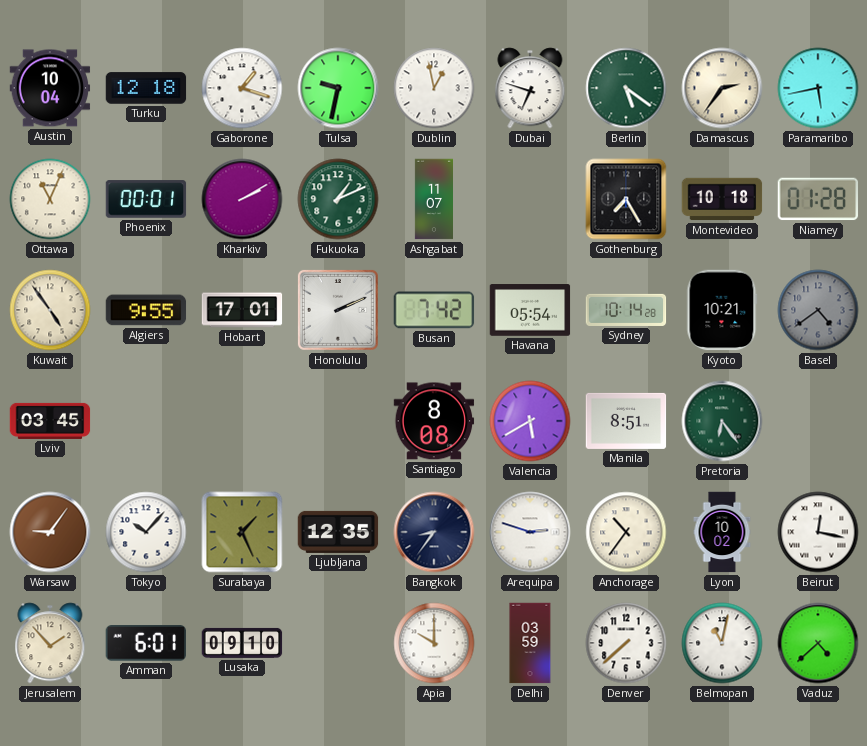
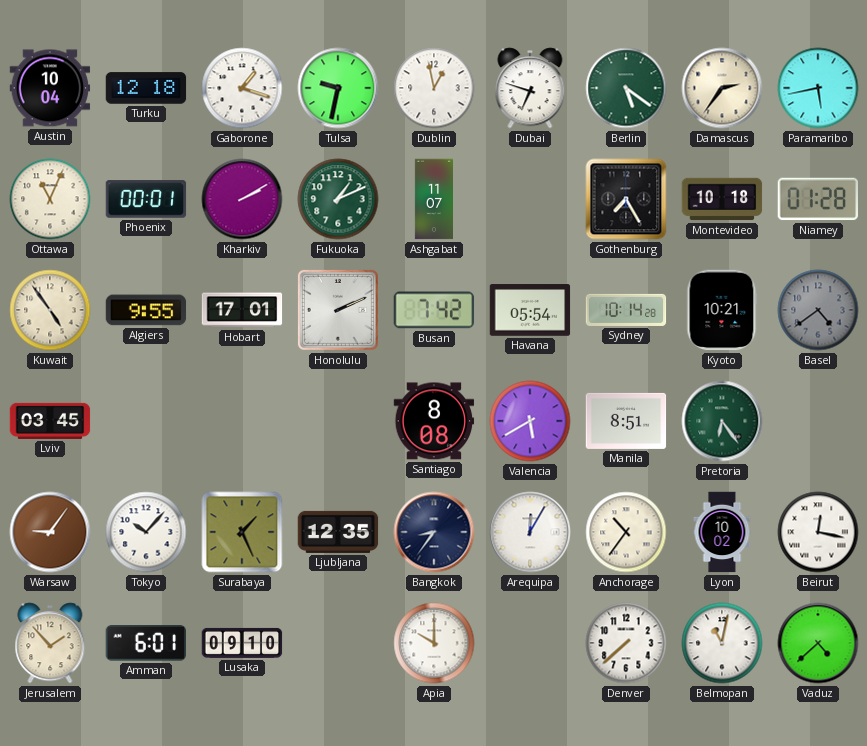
Arequipa: 2:48 -> 12:05
Delhi: 03:59 -> none
